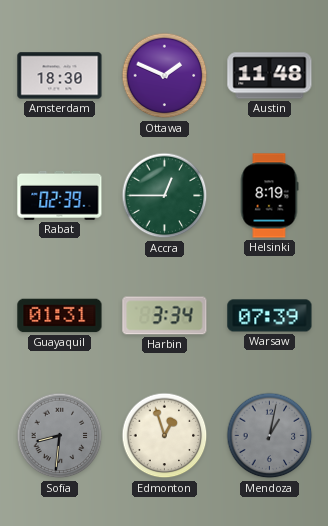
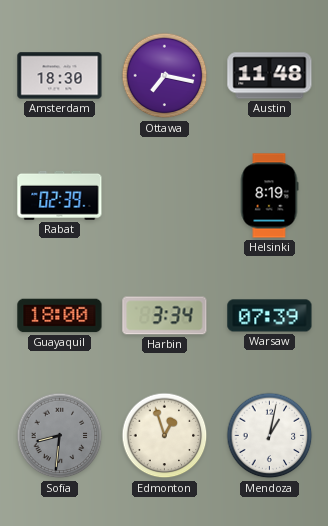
Ottawa: 1:49 -> 7:17
Accra: 12:45 -> none
Guayaquil: 01:31 -> 18:00
Mendoza dial: grey -> white
